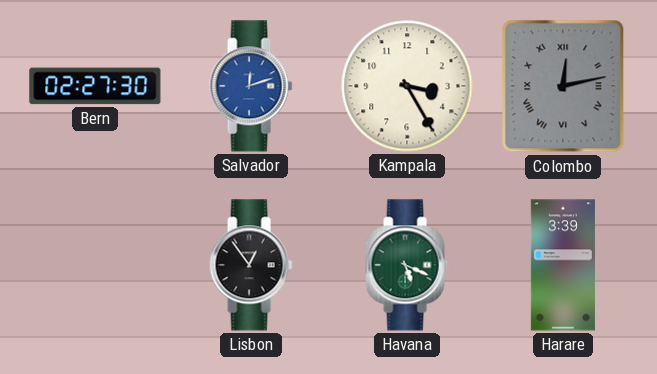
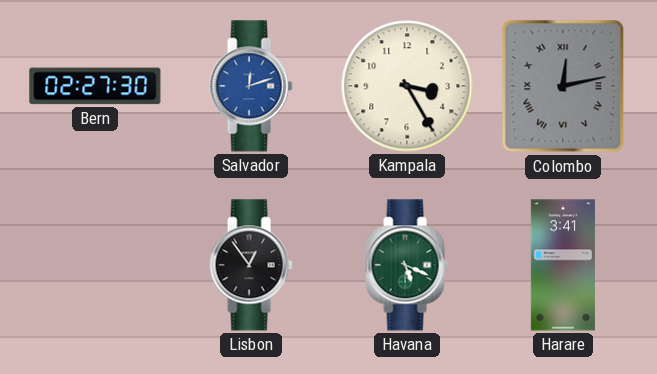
Harare: 3:39 -> 3:41
